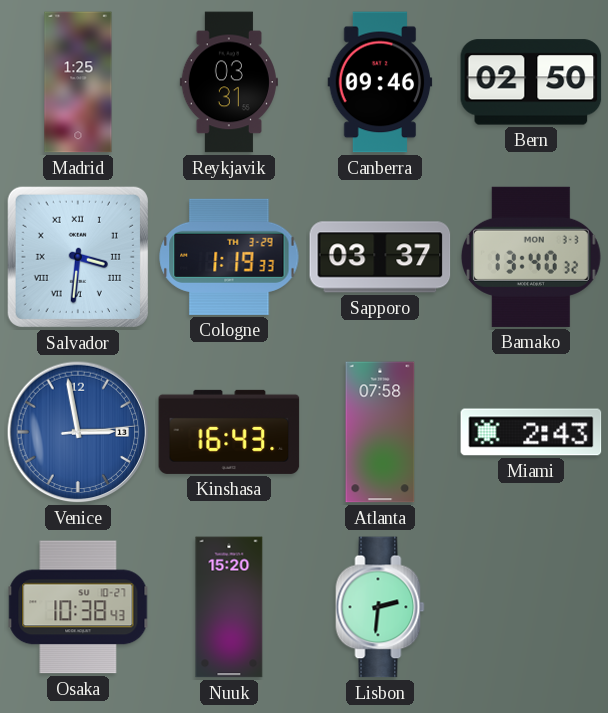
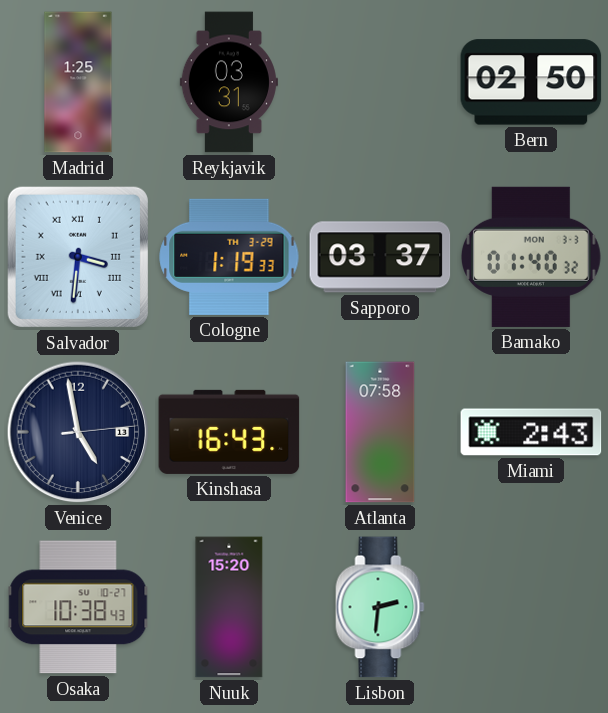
Canberra: 09:46 -> none
Bamako: 13:40 -> 01:40
Venice: 2:58 -> 4:58
Venice dial: blue -> navy
